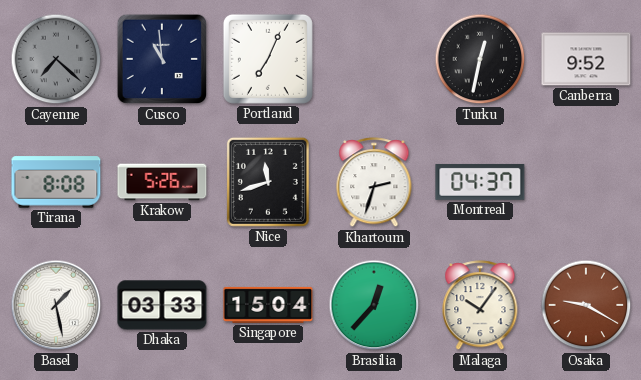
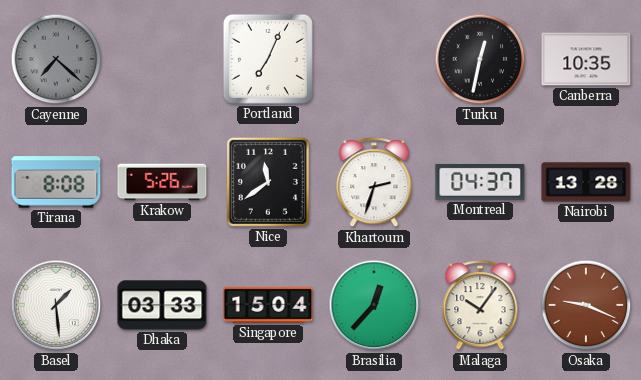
Cusco: 10:59 -> none
Canberra: 9:52 -> 10:35
Nice: 11:42 -> 11:39
Nairobi: none -> 13:28
Basel: 1:28 -> 1:29
Osaka: 9:20 -> 9:19
